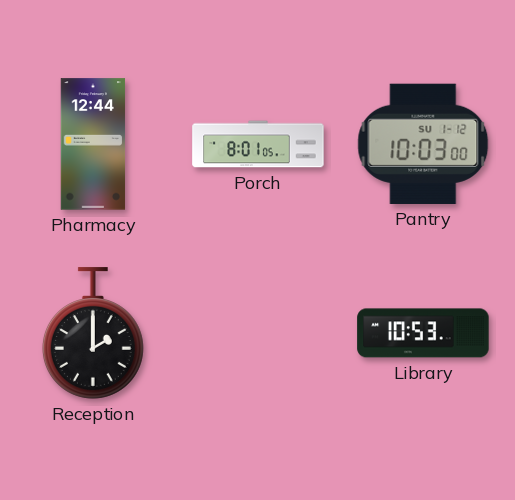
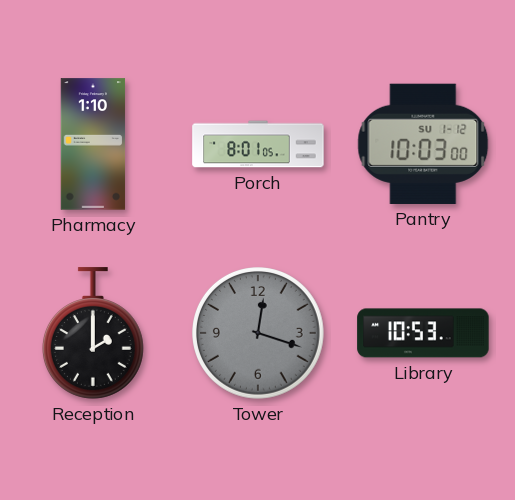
Pharmacy: 12:44 -> 1:10
Tower: none -> 12:18
